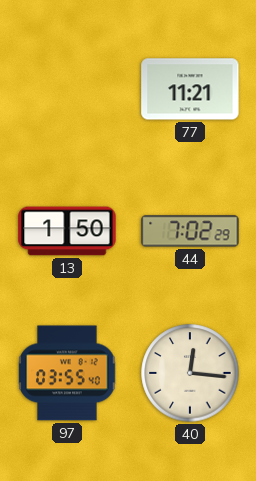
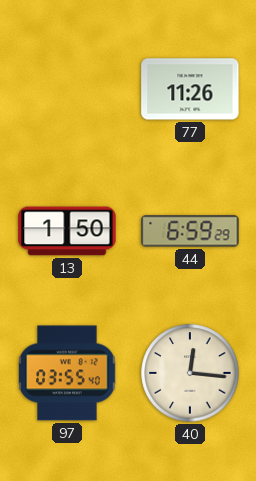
77: 11:21 -> 11:26
44: 7:02 -> 6:59
